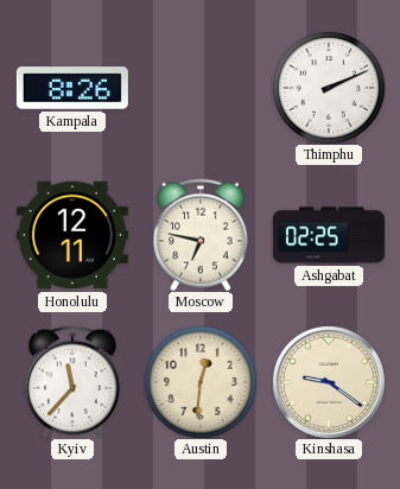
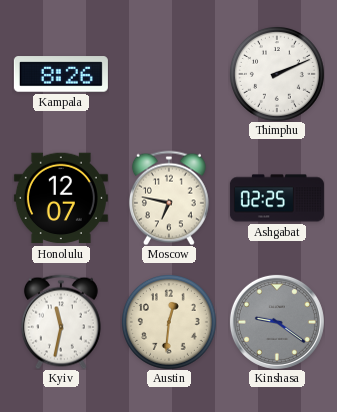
Honolulu: 12:11 -> 12:07
Kyiv: 11:37 -> 11:32
Kinshasa dial: cream -> grey
